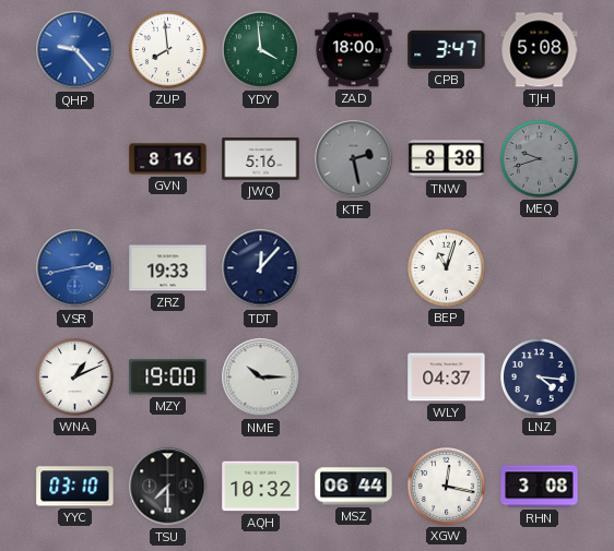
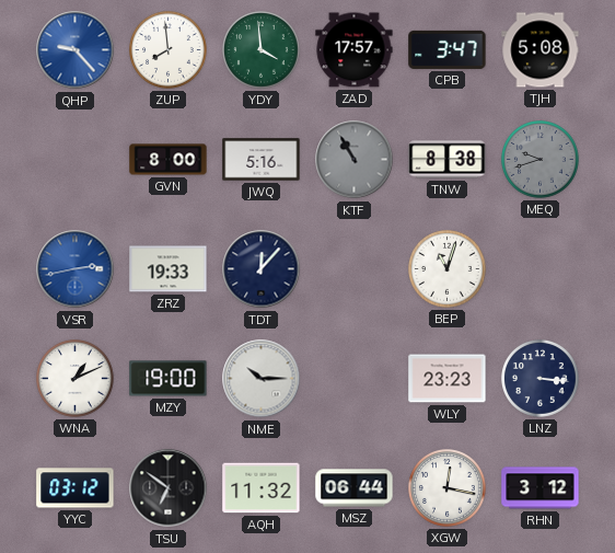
ZAD: 18:00 -> 17:57
GVN: 8:16 -> 8:00
KTF: 2:28 -> 10:55
WLY: 04:37 -> 23:23
LNZ: 4:16 -> 3:16
YYC: 03:10 -> 03:12
TSU: 7:30 -> 6:51
AQH: 10:32 -> 11:32
RHN: 3:08 -> 3:12
